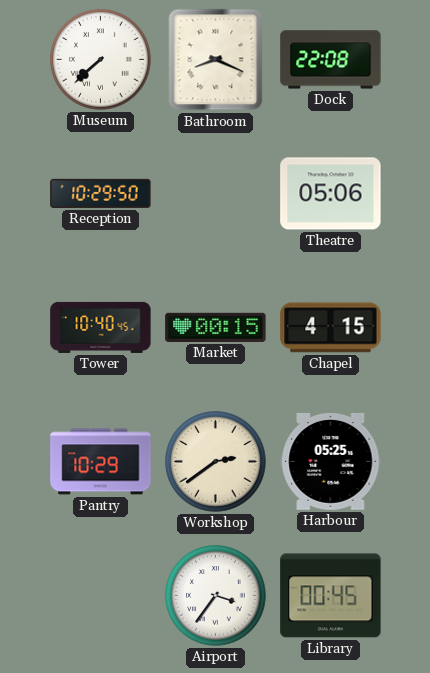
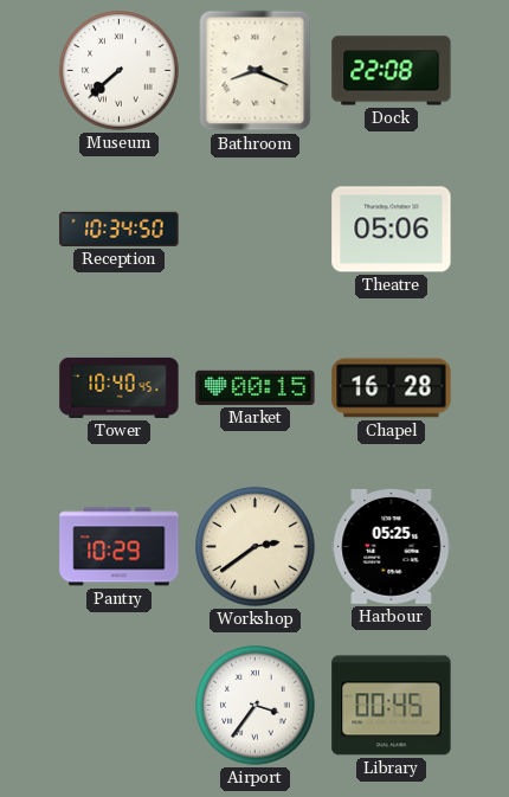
Reception: 10:29 -> 10:34
Chapel: 4:15 -> 16:28
